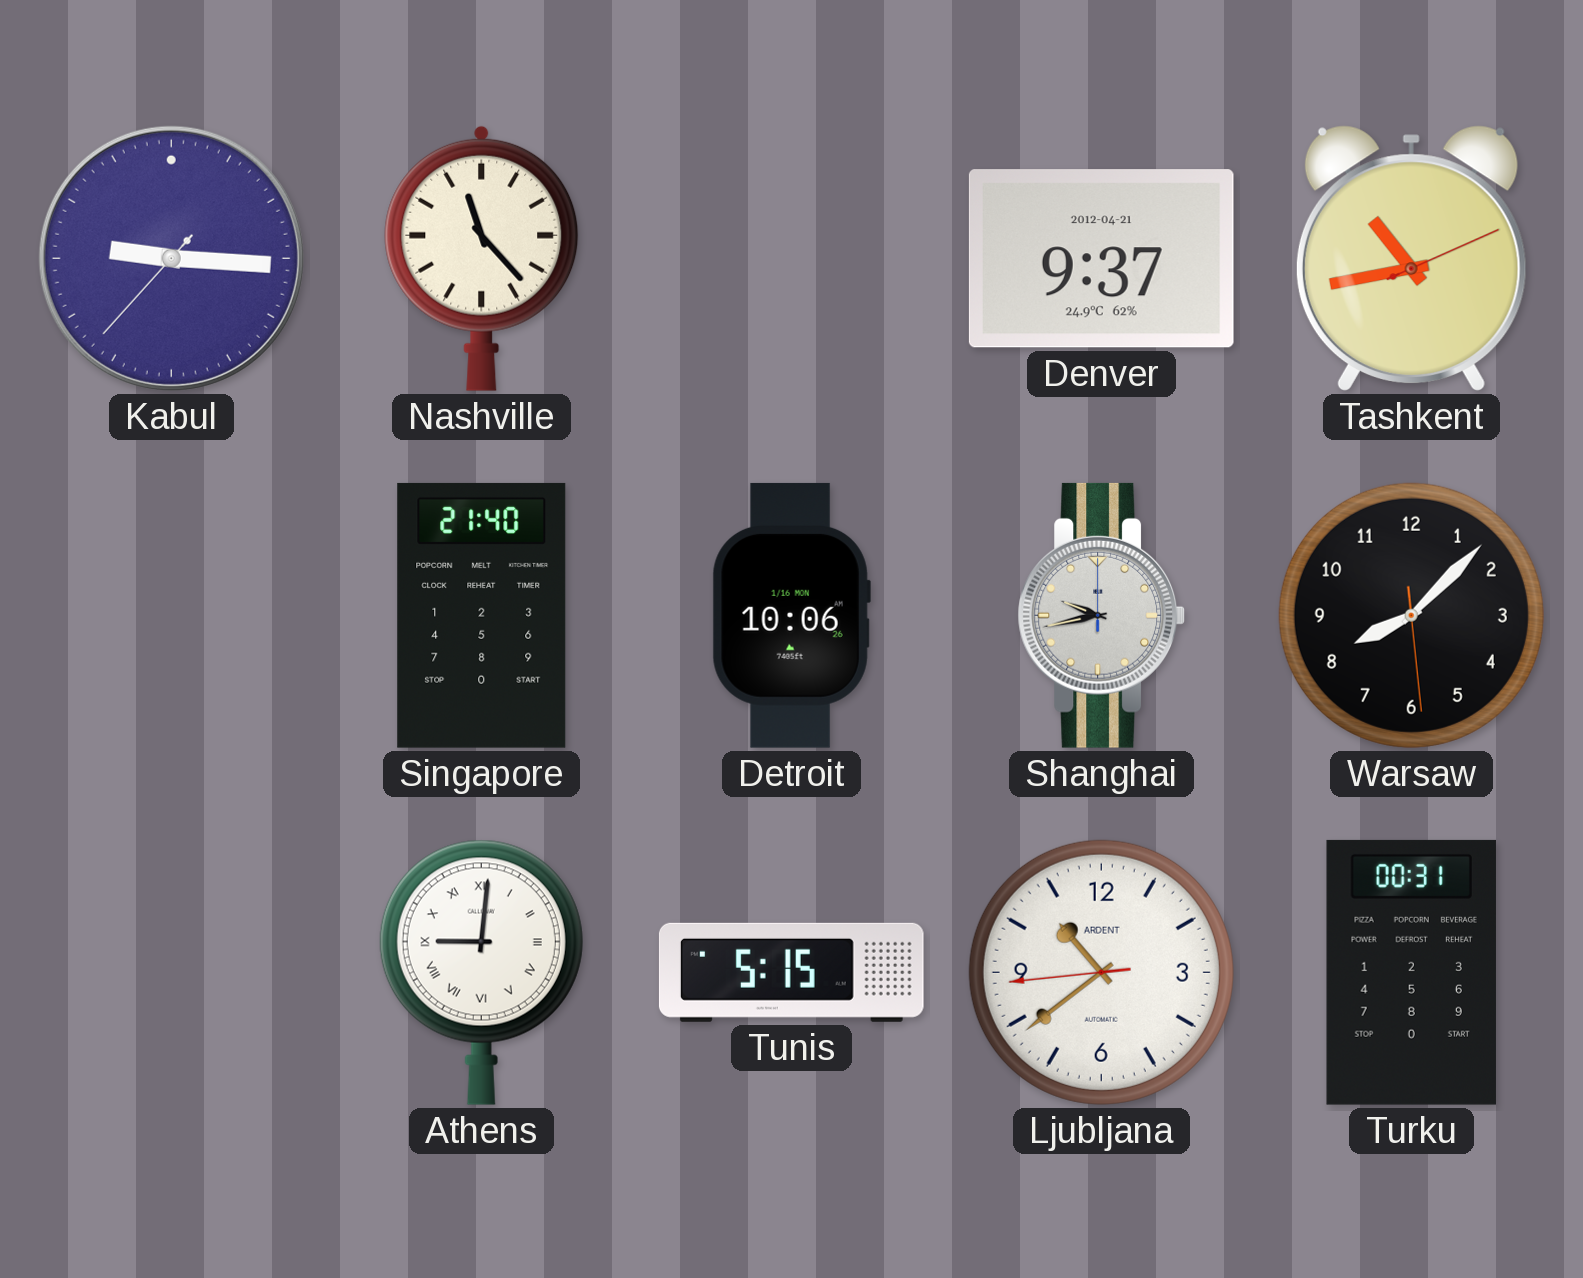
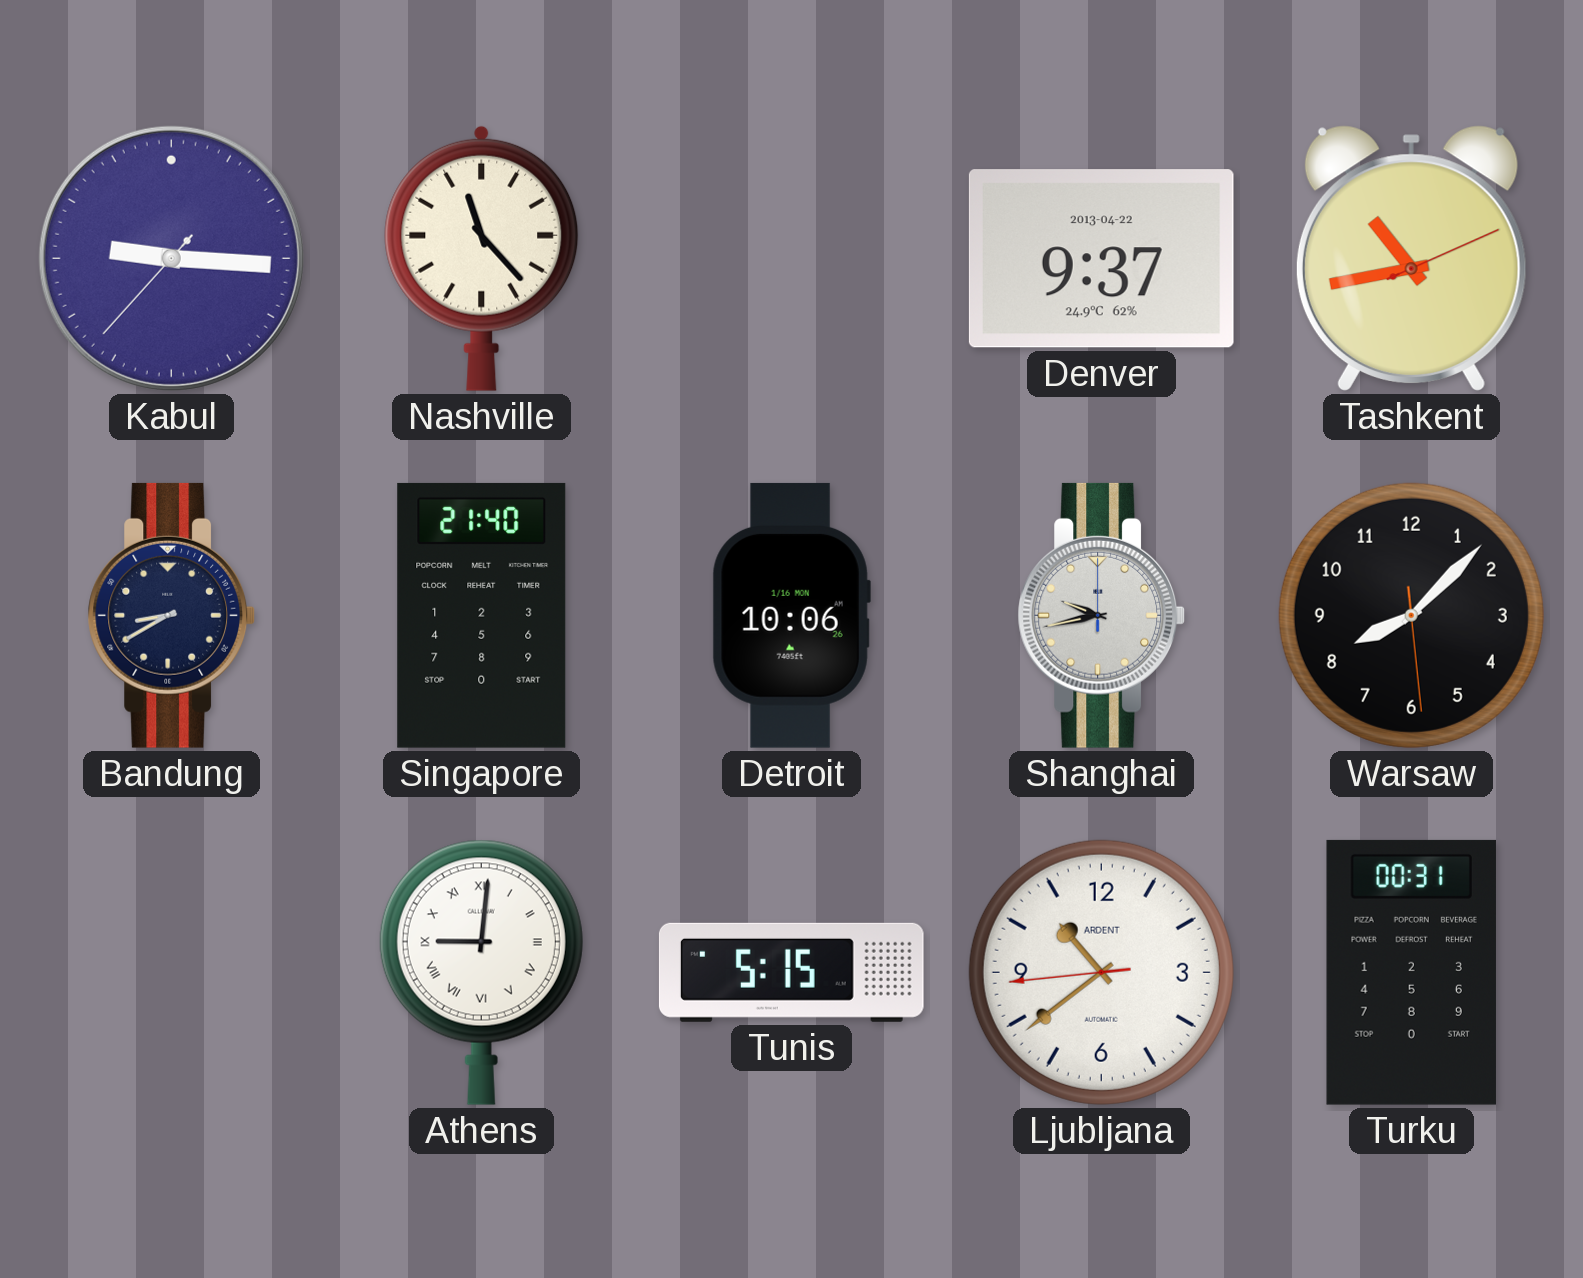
Denver date: 2012-04-21 -> 2013-04-22
Bandung: none -> 8:40
